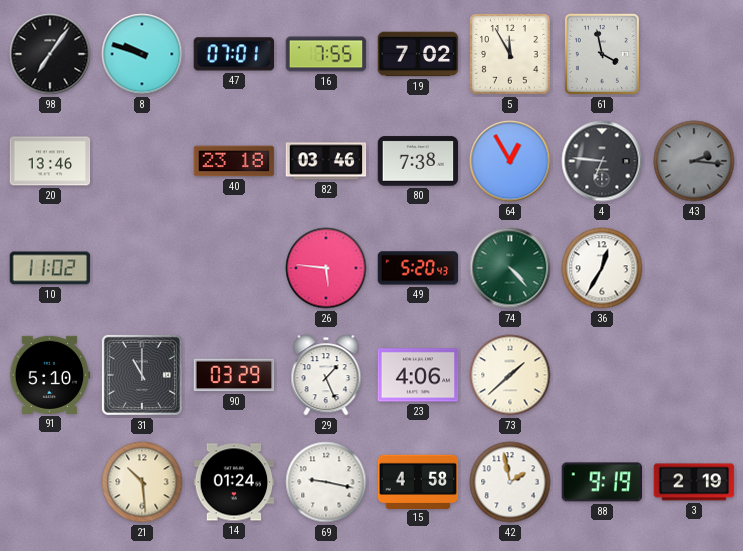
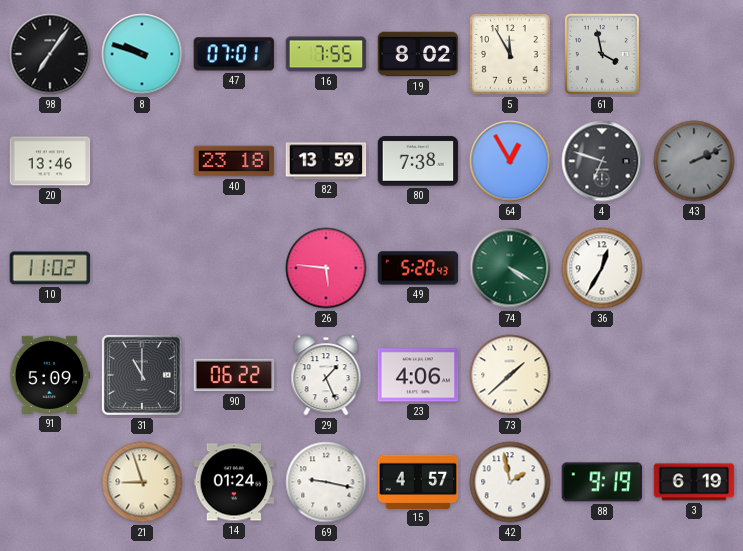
19: 7:02 -> 8:02
82: 03:46 -> 13:59
4: 6:46 -> 6:48
43: 2:16 -> 2:11
74: 4:23 -> 4:20
91: 5:10 -> 5:09
90: 03:29 -> 06:22
21: 10:29 -> 8:57
15: 4:58 -> 4:57
3: 2:19 -> 6:19
